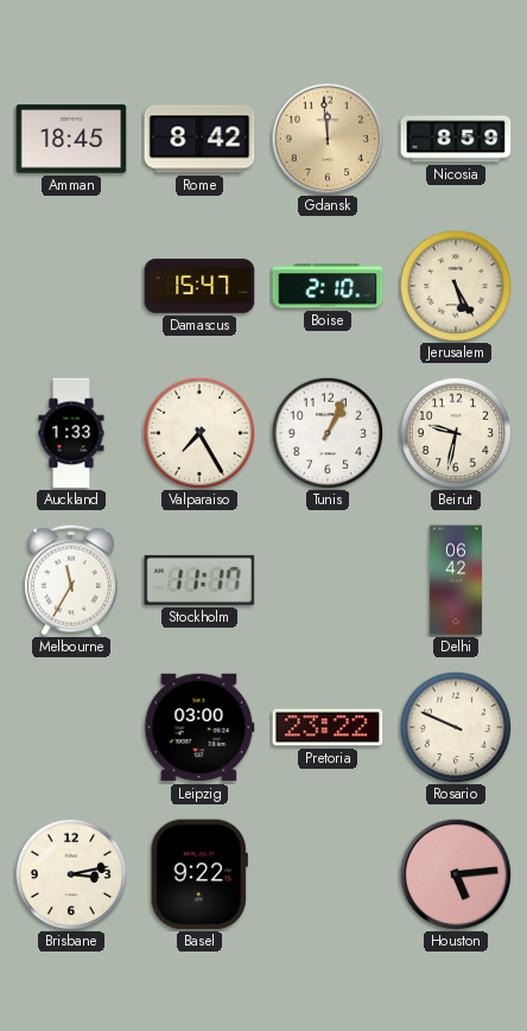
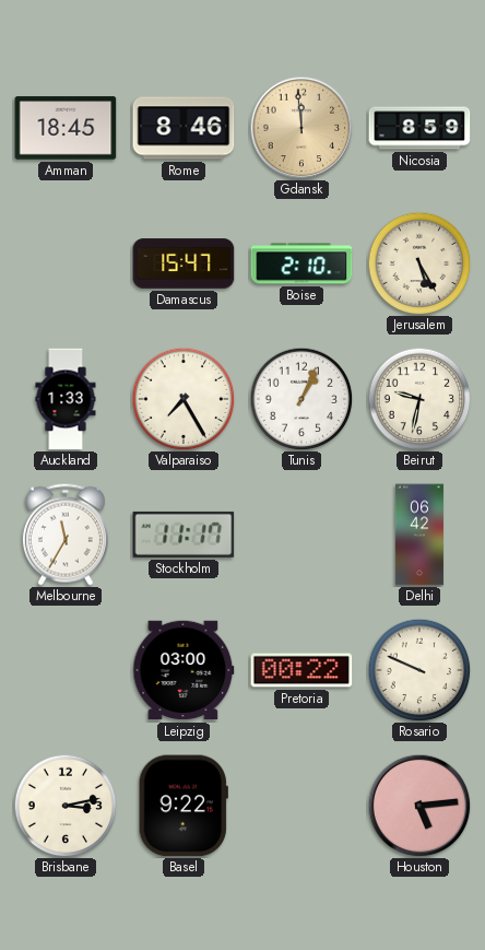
Rome: 8:42 -> 8:46
Pretoria: 23:22 -> 00:22
